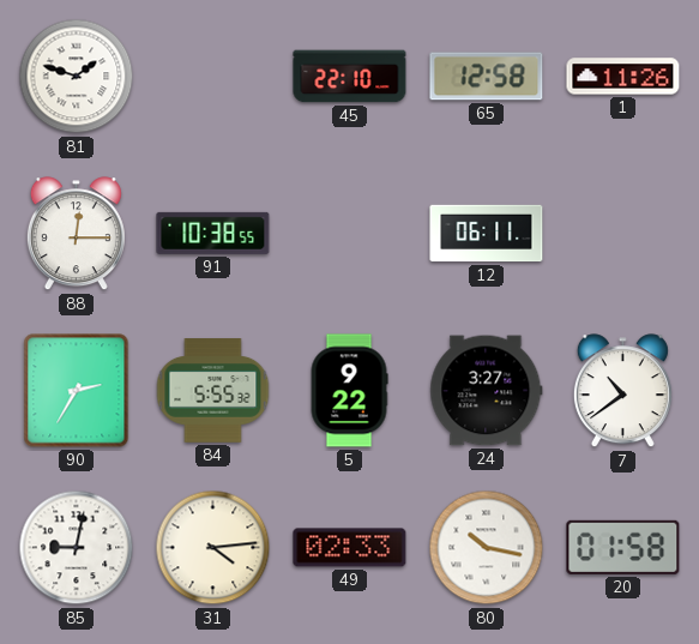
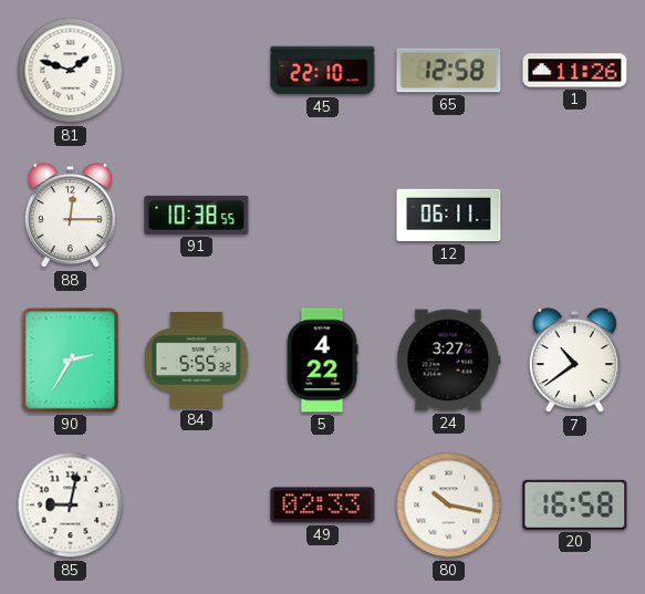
5: 9:22 -> 4:22
31: 4:14 -> none
20: 01:58 -> 16:58
